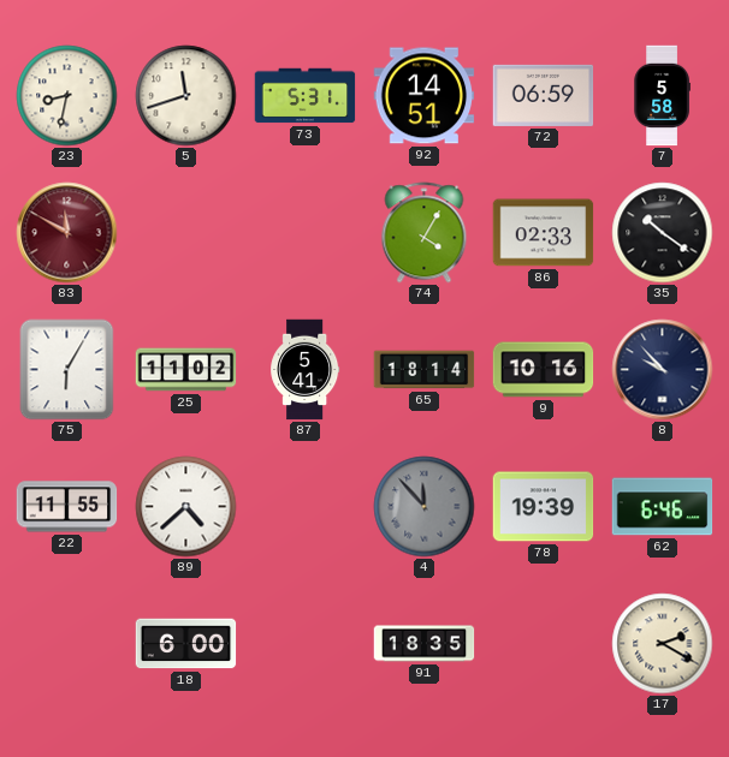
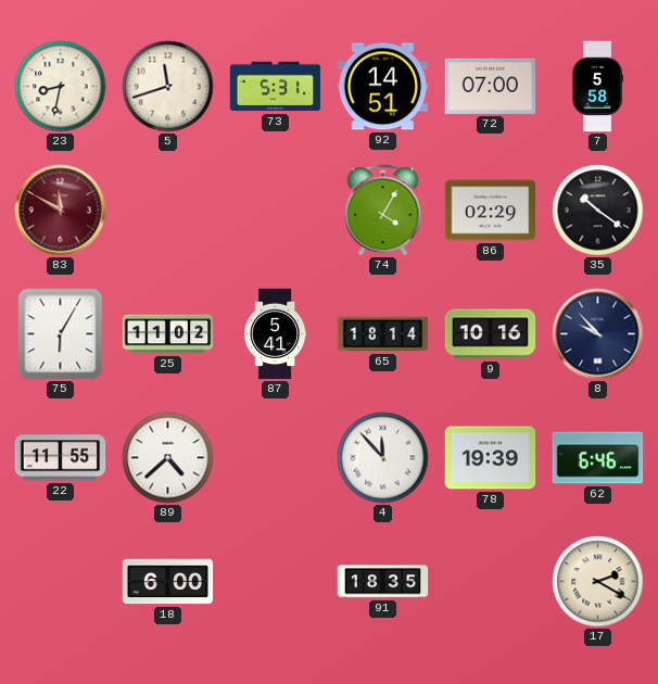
72: 06:59 -> 07:00
86: 02:33 -> 02:29
4 dial: grey -> white
